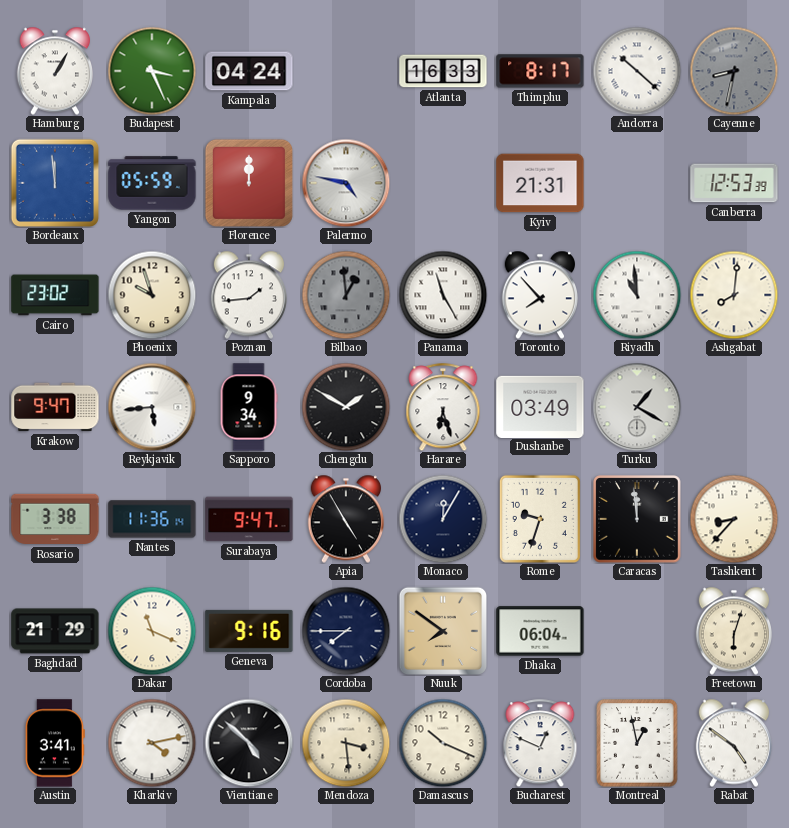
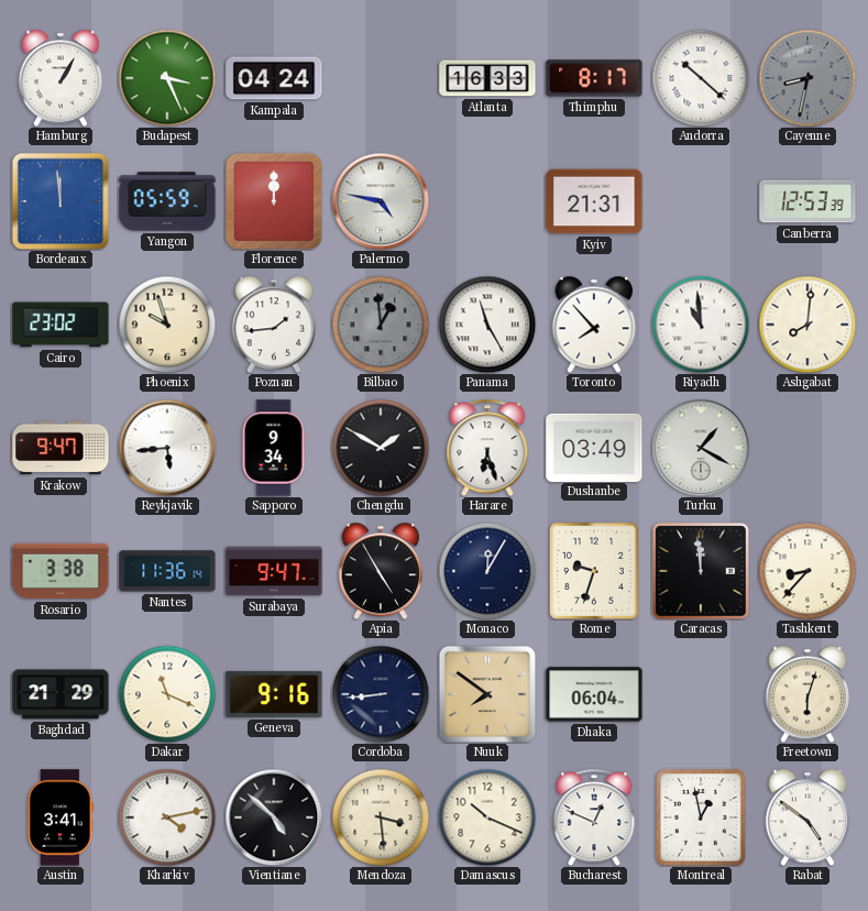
Cordoba: 7:45 -> 8:44
